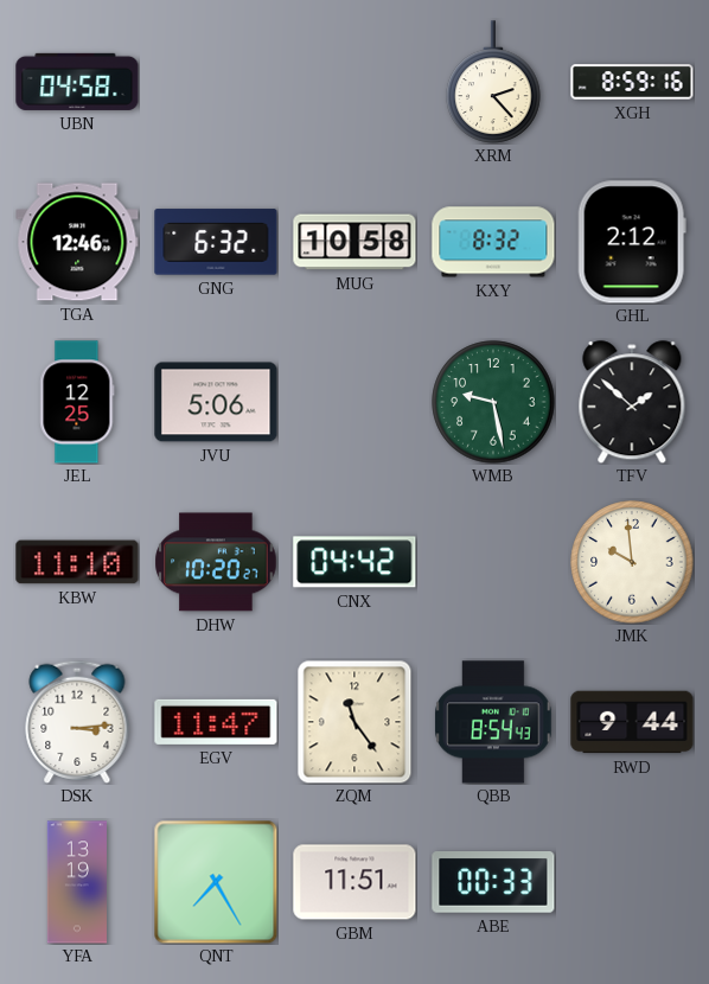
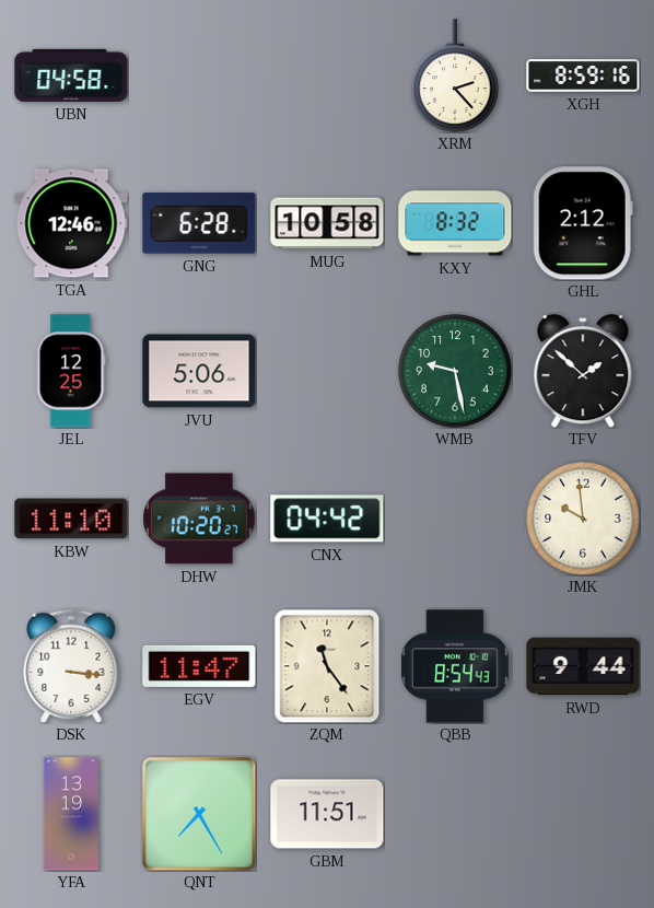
GNG: 6:32 -> 6:28
DSK: 3:14 -> 3:16
ABE: 00:33 -> none
